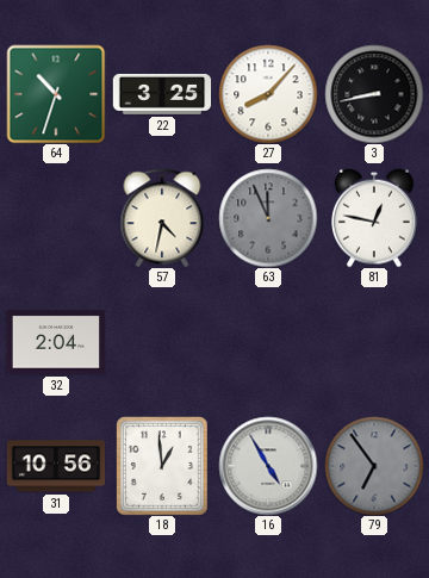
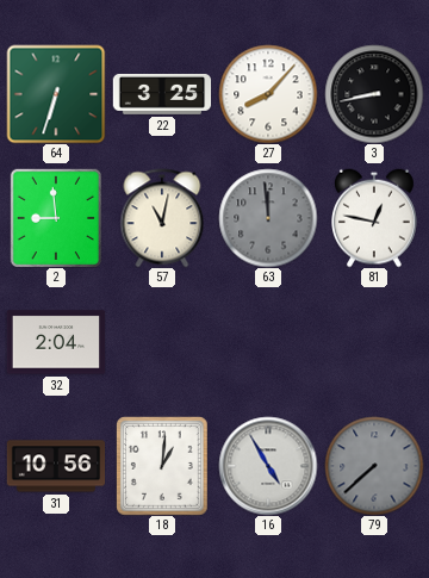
64: 10:33 -> 6:33
2: none -> 8:59
57: 4:32 -> 11:02
63: 11:56 -> 11:59
18: 12:59 -> 1:01
79: 6:54 -> 7:38
